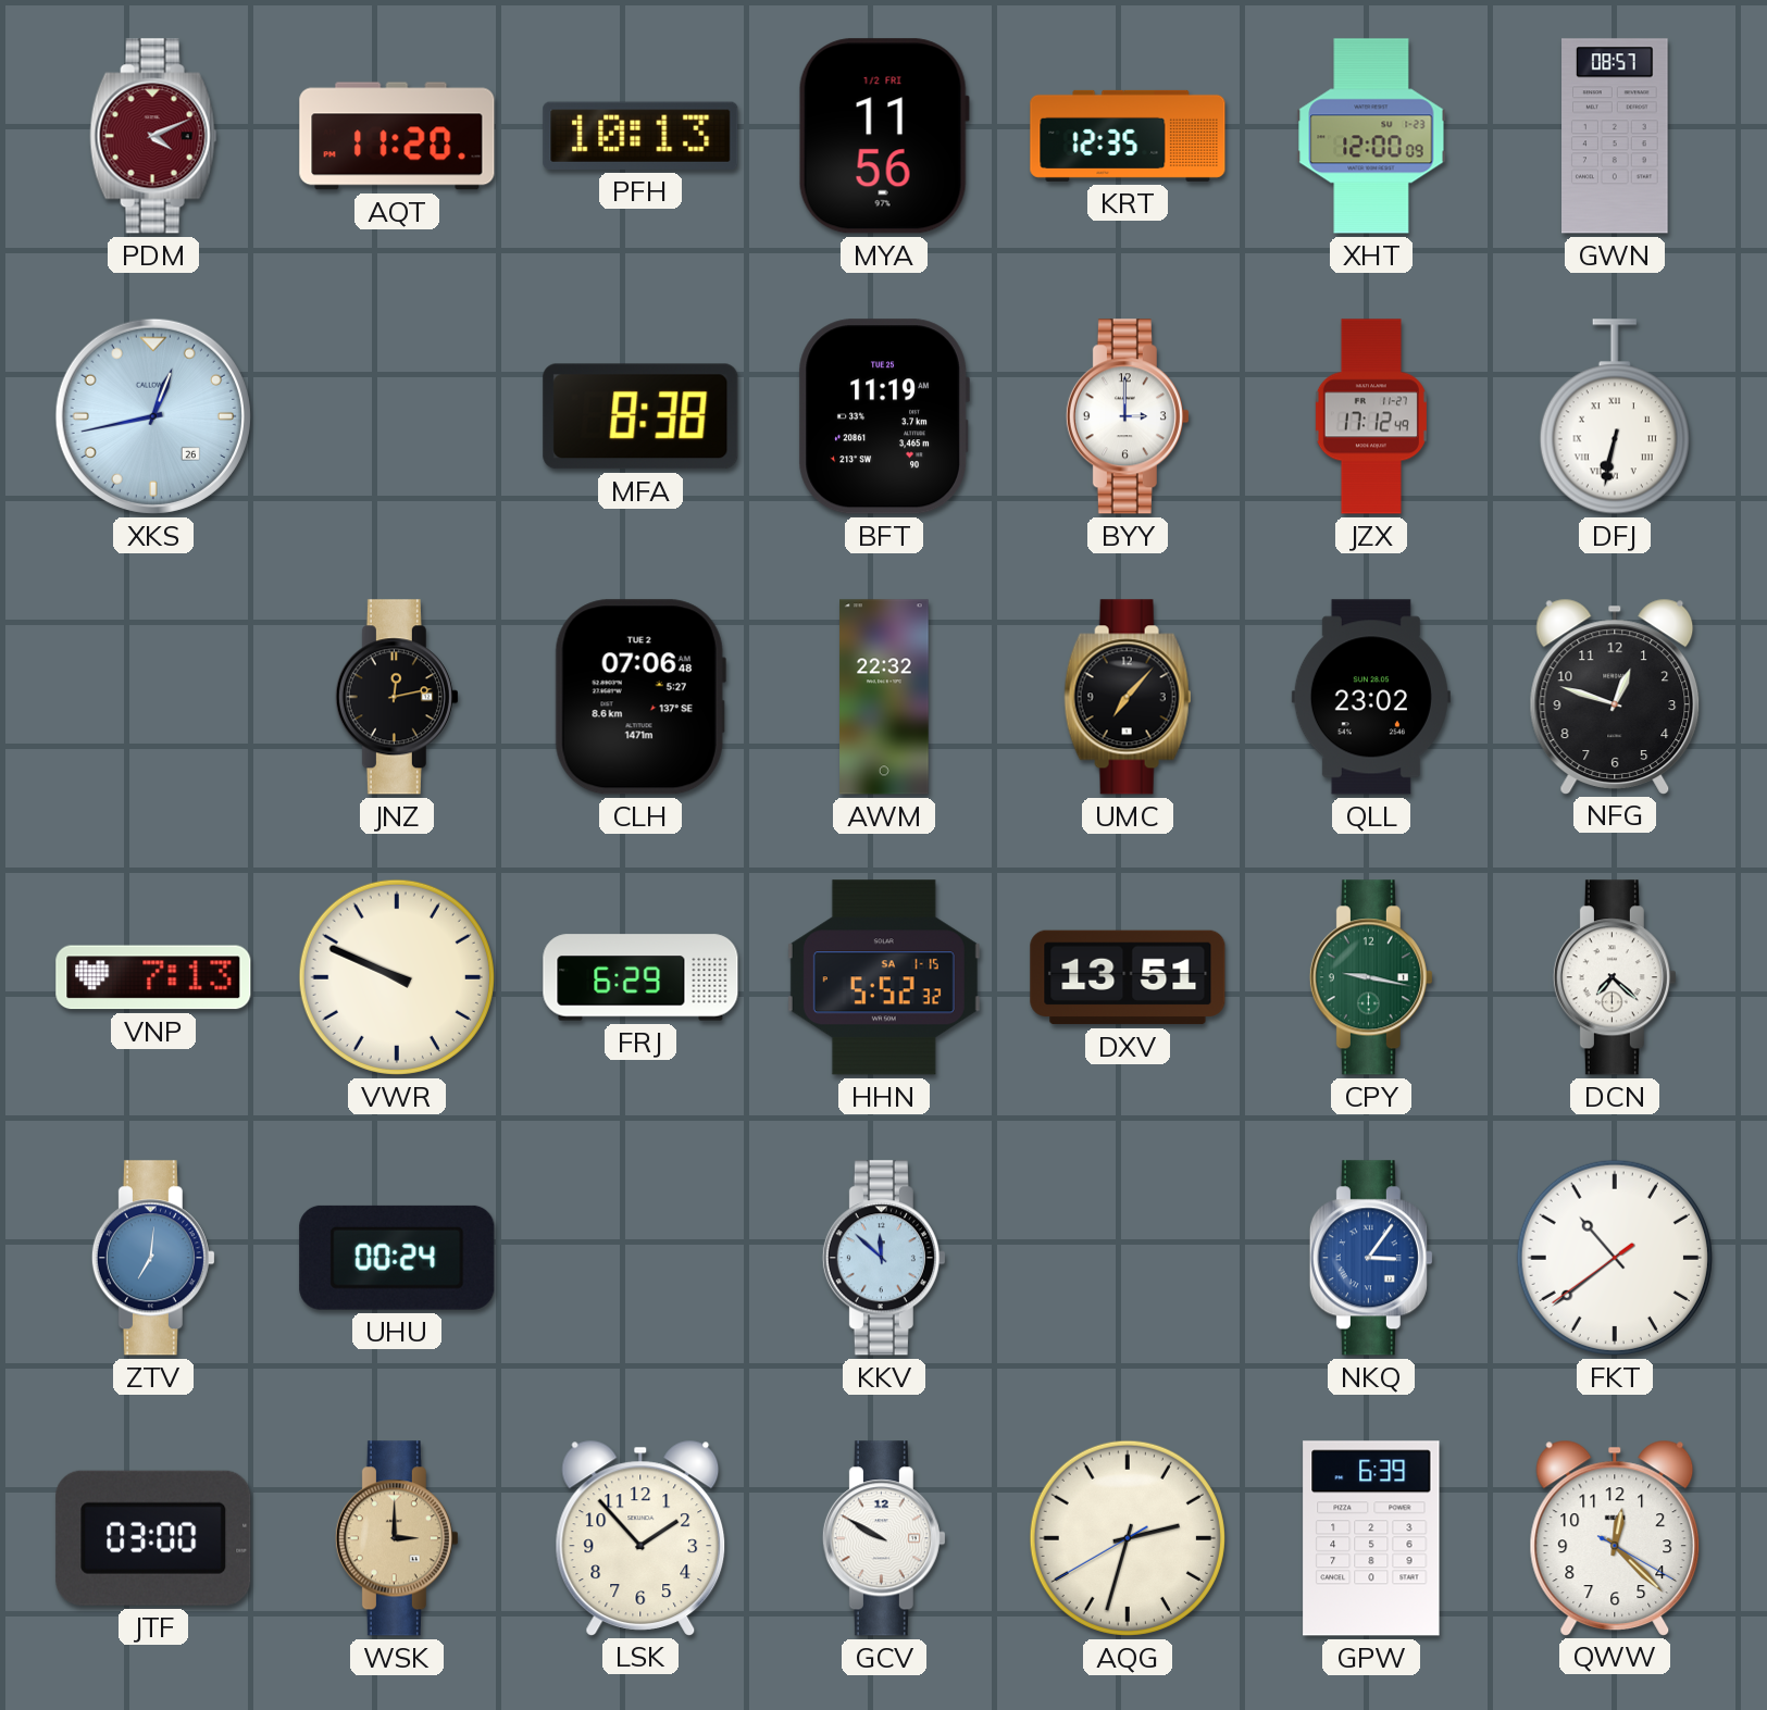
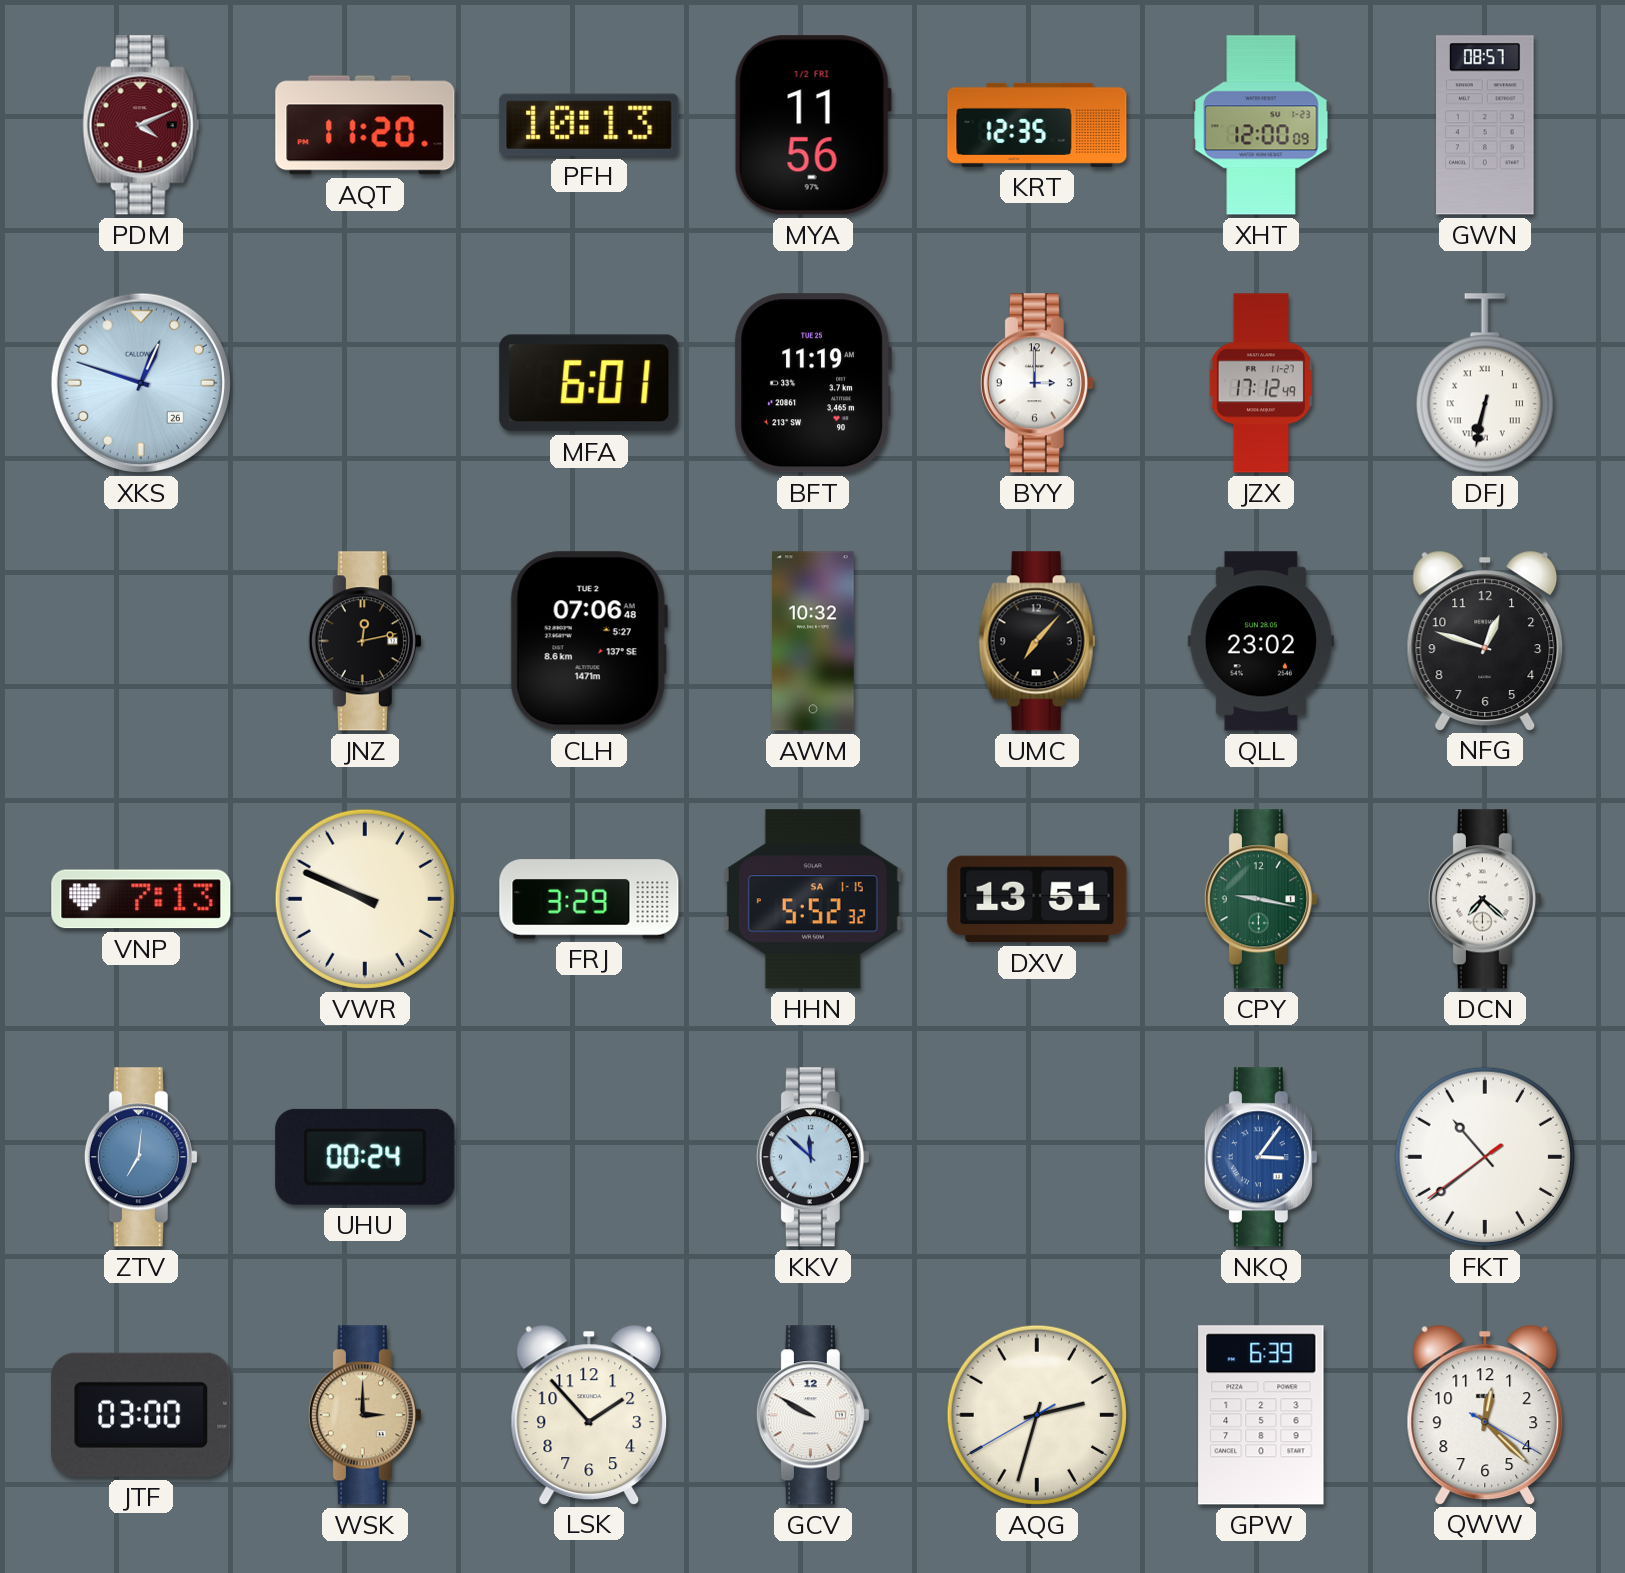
XKS: 12:43 -> 12:48
MFA: 8:38 -> 6:01
AWM: 22:32 -> 10:32
FRJ: 6:29 -> 3:29
